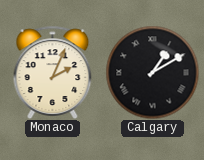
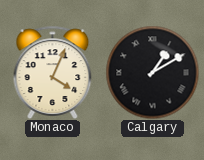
Monaco: 2:04 -> 4:04
